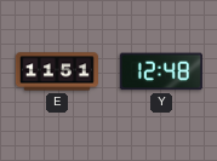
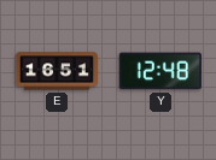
E: 11:51 -> 16:51
